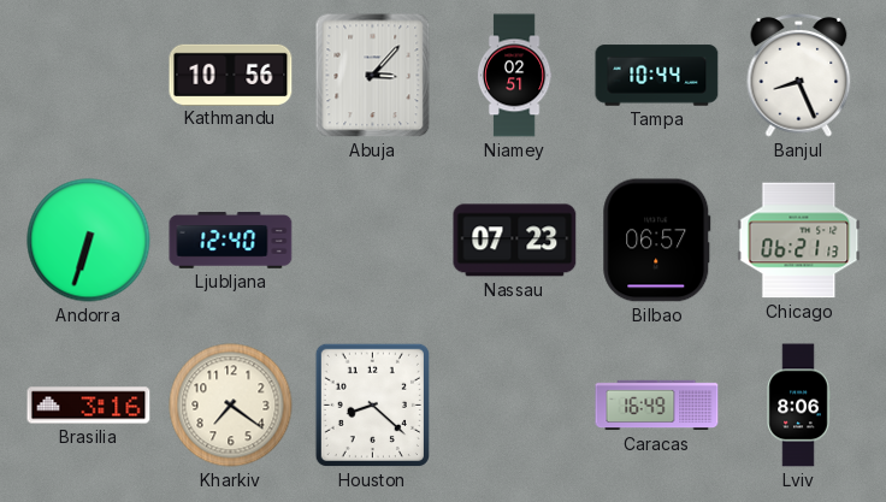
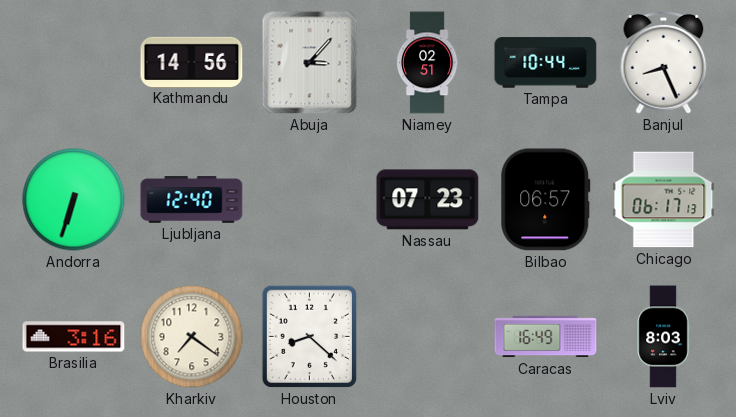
Kathmandu: 10:56 -> 14:56
Chicago: 06:21 -> 06:17
Lviv: 8:06 -> 8:03
